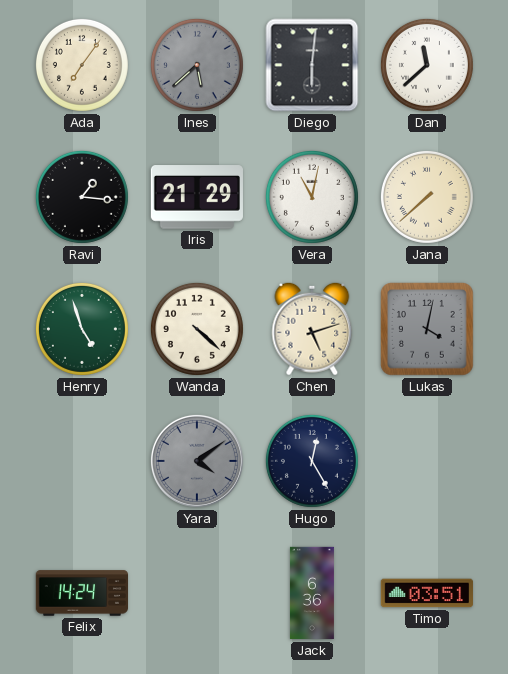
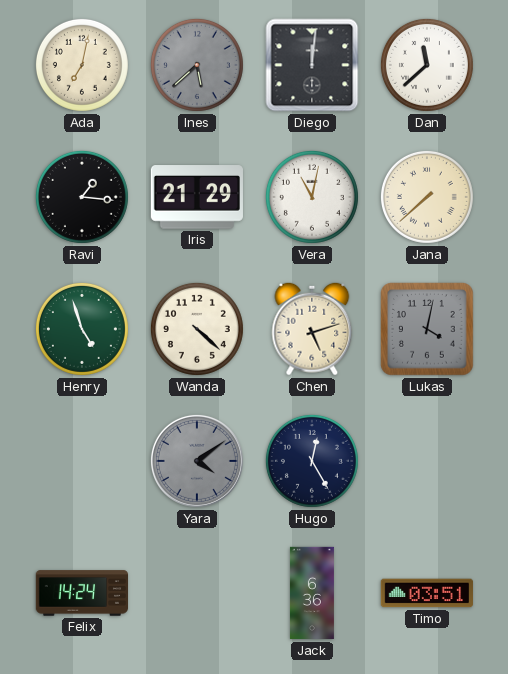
Ada: 7:06 -> 7:02
Diego: 6:01 -> 12:01
